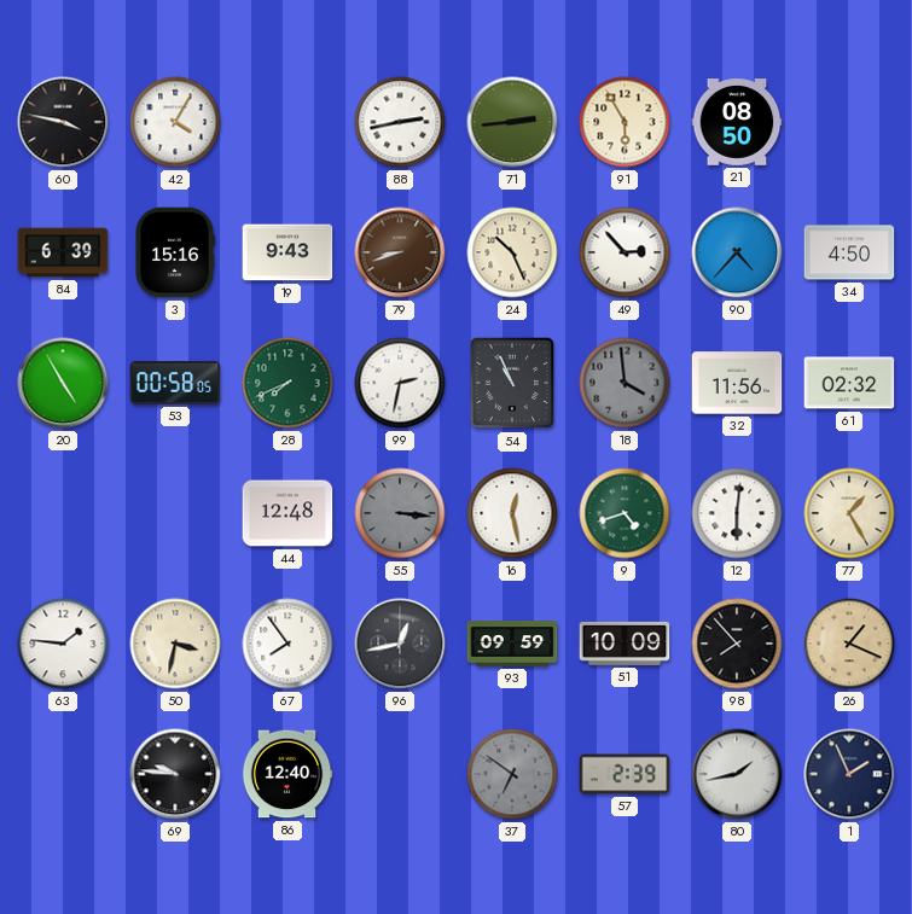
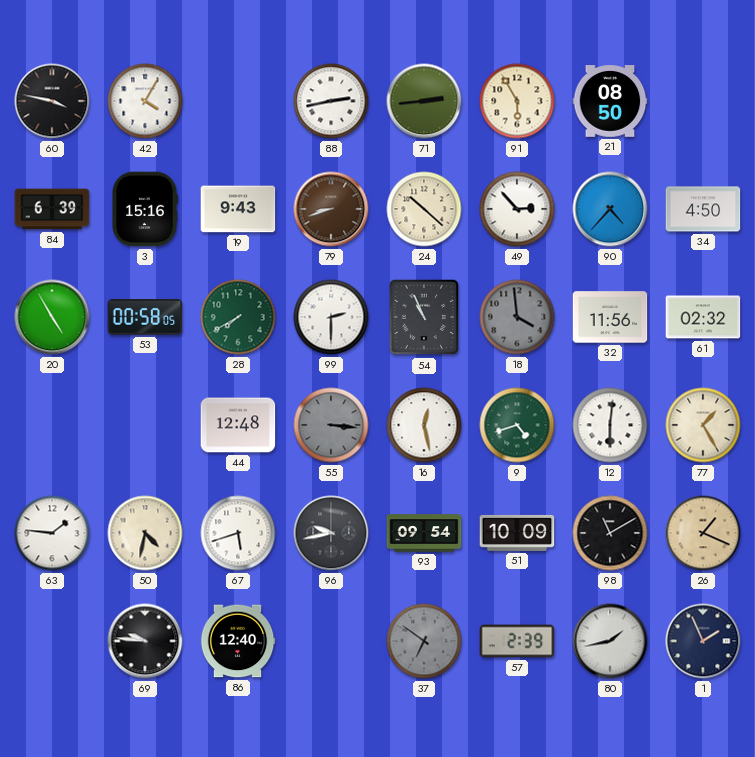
24: 10:26 -> 10:22
28: 7:41 -> 7:40
99: 2:32 -> 2:30
50: 3:32 -> 4:32
67: 7:54 -> 5:42
96: 12:43 -> 9:43
93: 09:59 -> 09:54
98: 7:53 -> 11:10
